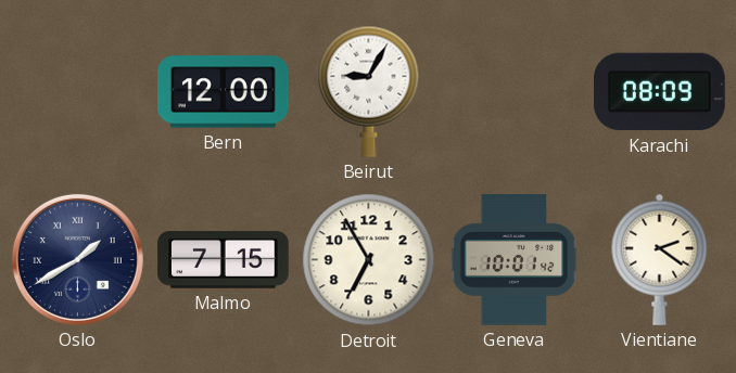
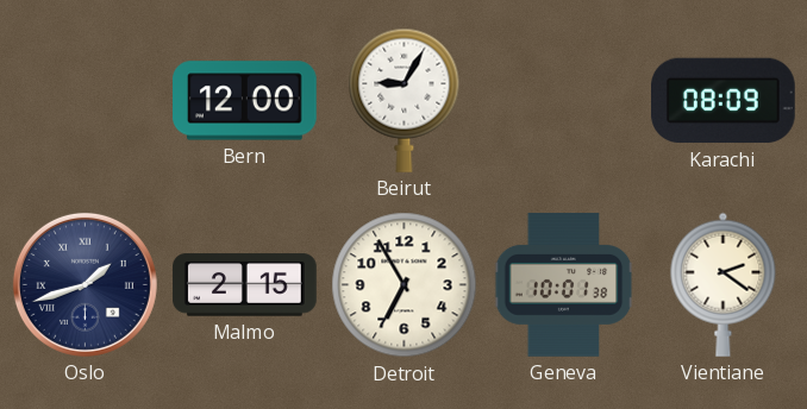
Oslo: 1:40 -> 1:42
Malmo: 7:15 -> 2:15
Geneva: 10:01:42 -> 10:01:38
